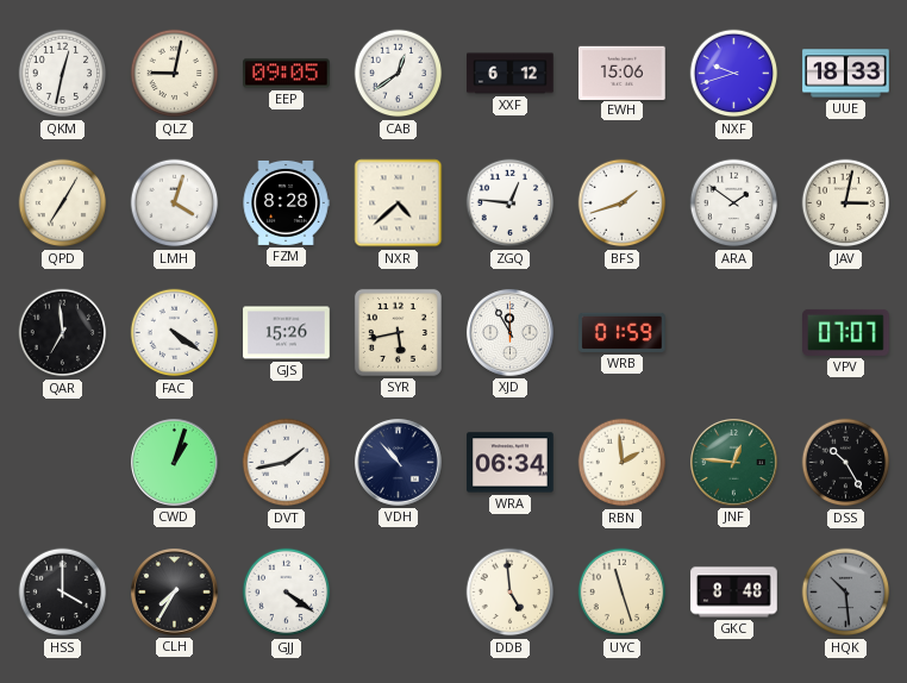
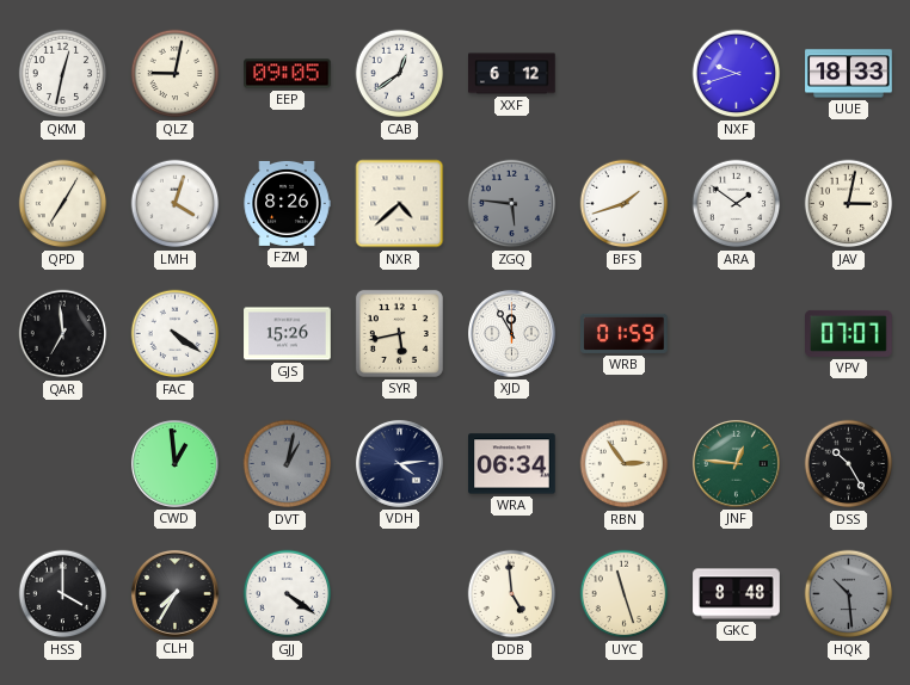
EWH: 15:06 -> none
FZM: 8:28 -> 8:26
ZGQ: 12:46 -> 5:46
ZGQ dial: white -> grey
CWD: 1:03 -> 12:59
DVT: 1:43 -> 1:02
DVT dial: white -> grey
VDH: 10:53 -> 4:14
RBN: 1:59 -> 2:54
